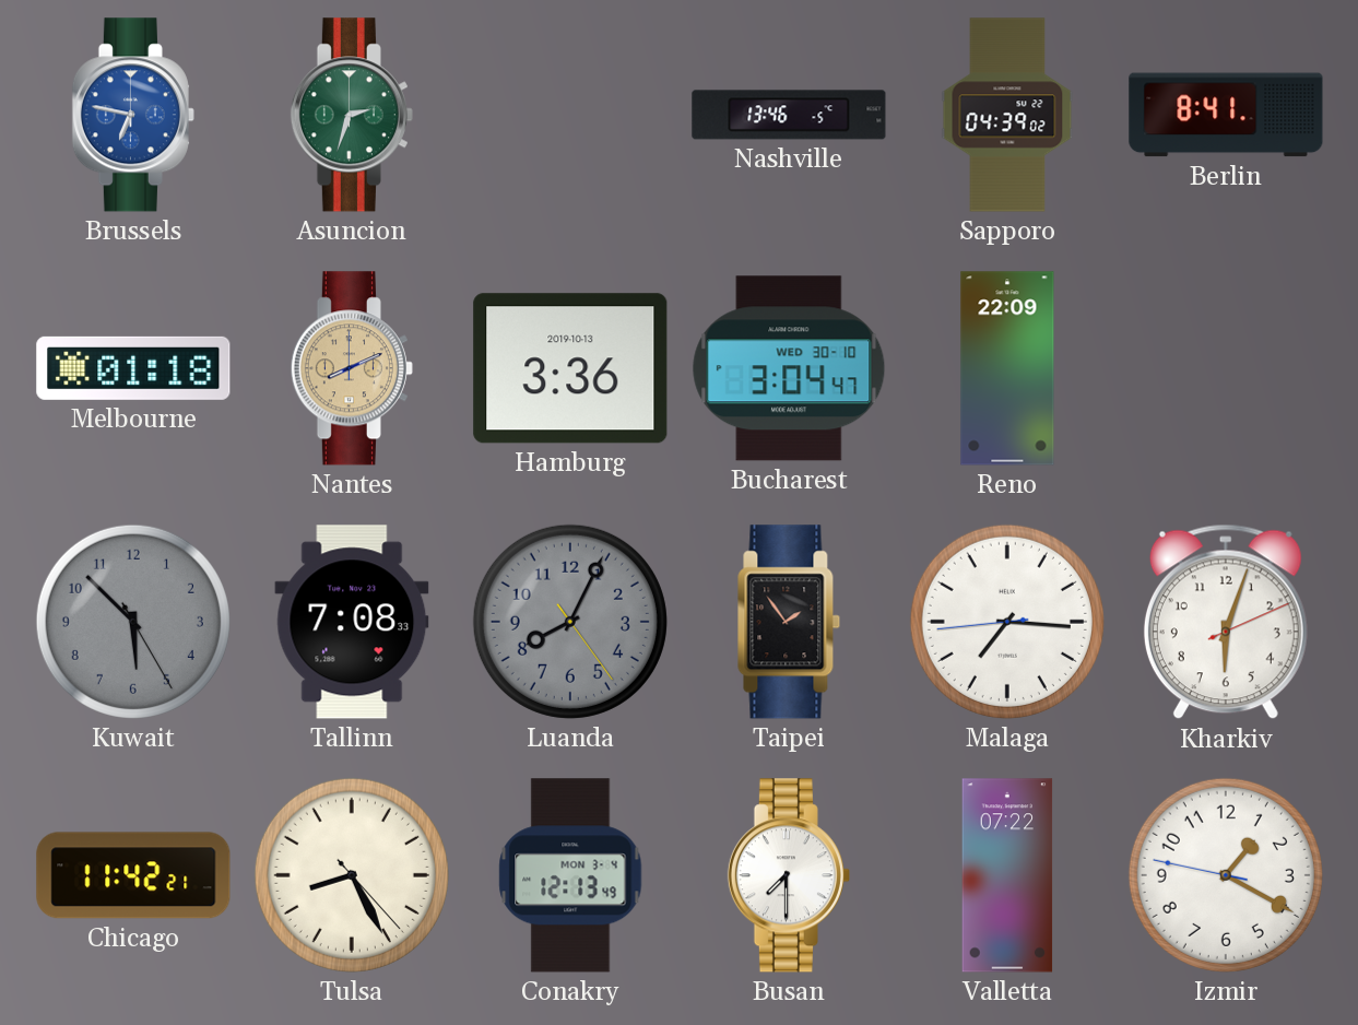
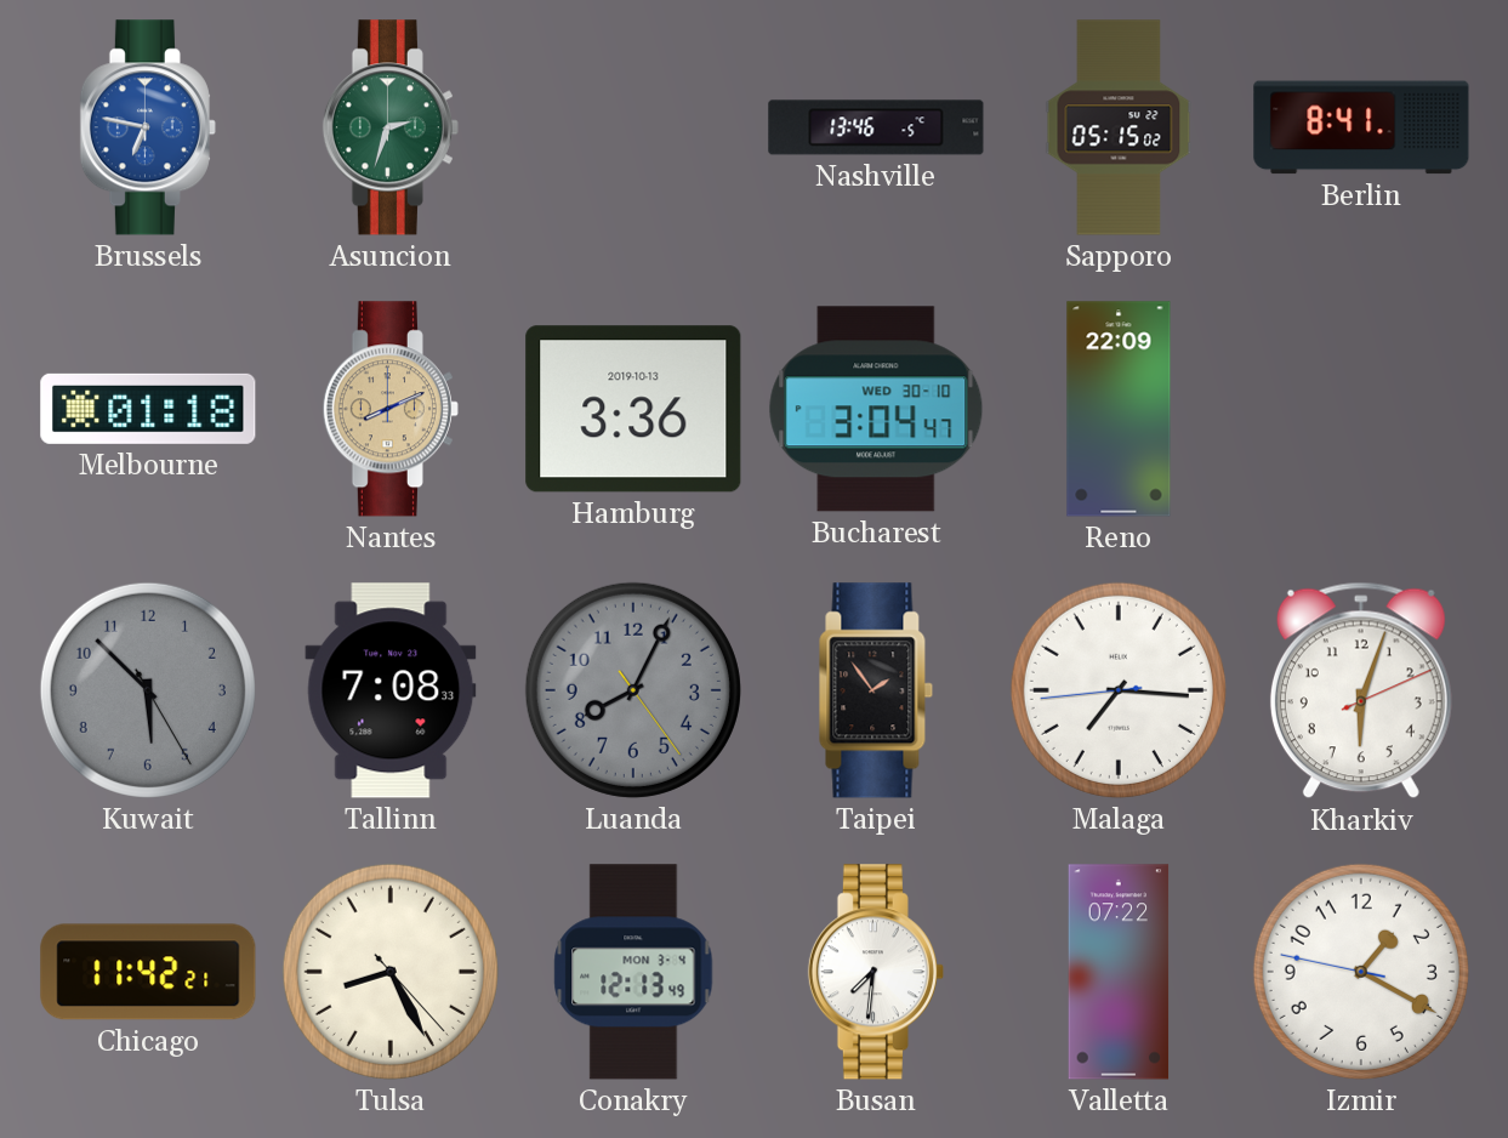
Sapporo: 04:39 -> 05:15
Busan: 7:30 -> 7:31
